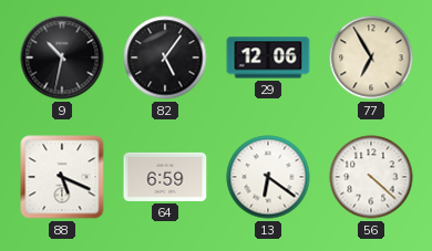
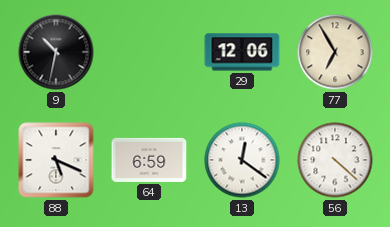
82: 5:06 -> none
13: 6:21 -> 12:21
